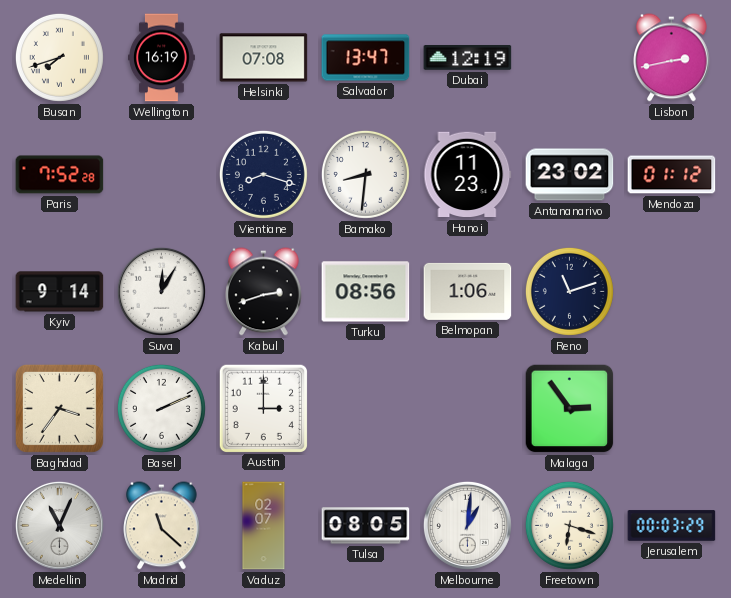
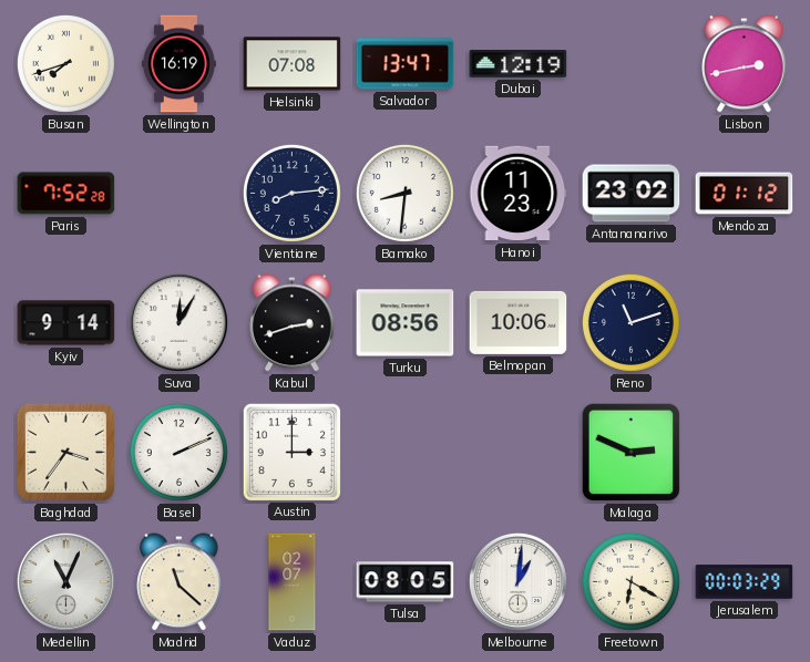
Vientiane: 8:18 -> 8:14
Belmopan: 1:06 -> 10:06
Malaga: 2:54 -> 2:49
Freetown: 6:18 -> 6:20
